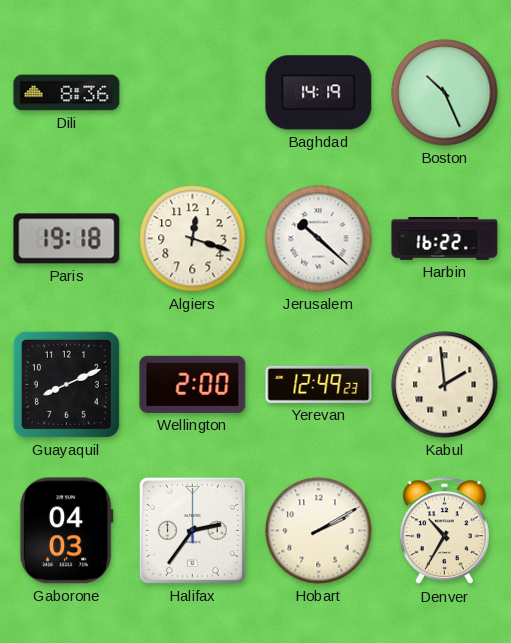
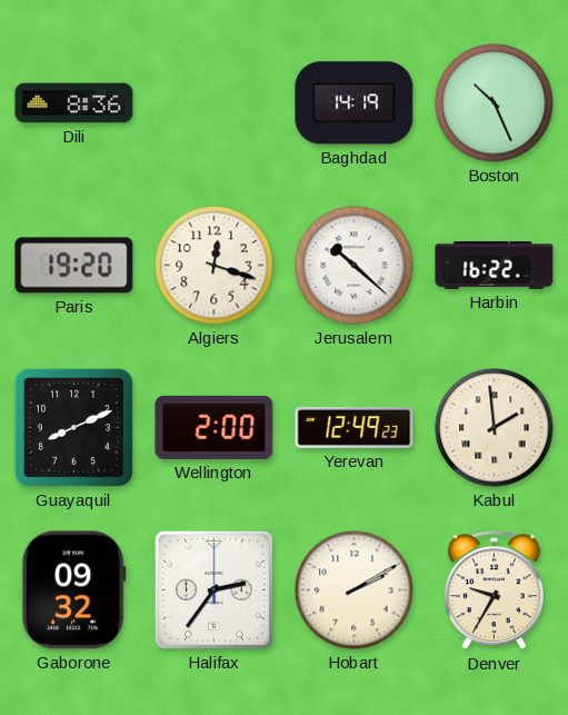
Paris: 19:18 -> 19:20
Gaborone: 04:03 -> 09:32
Denver: 10:35 -> 9:35
